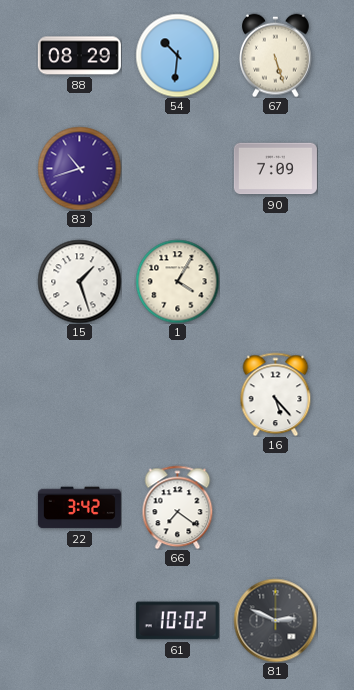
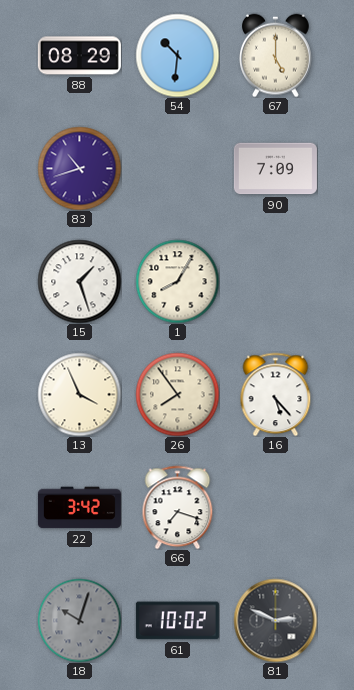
67: 5:27 -> 5:00
1: 4:05 -> 8:05
13: none -> 3:56
26: none -> 7:54
66: 7:21 -> 7:18
18: none -> 10:03
